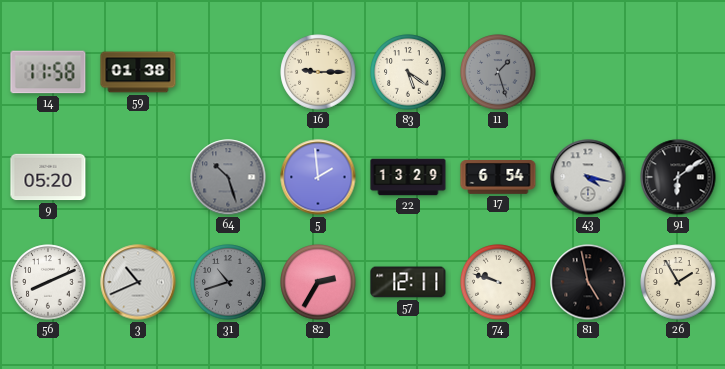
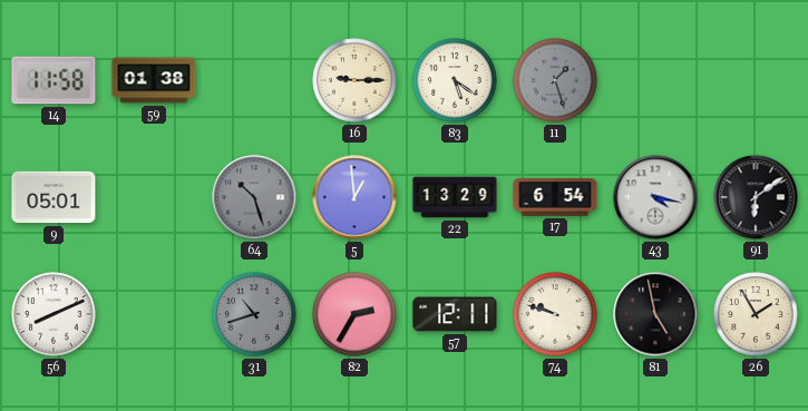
9: 05:20 -> 05:01
5: 1:59 -> 12:59
3: 10:41 -> none
